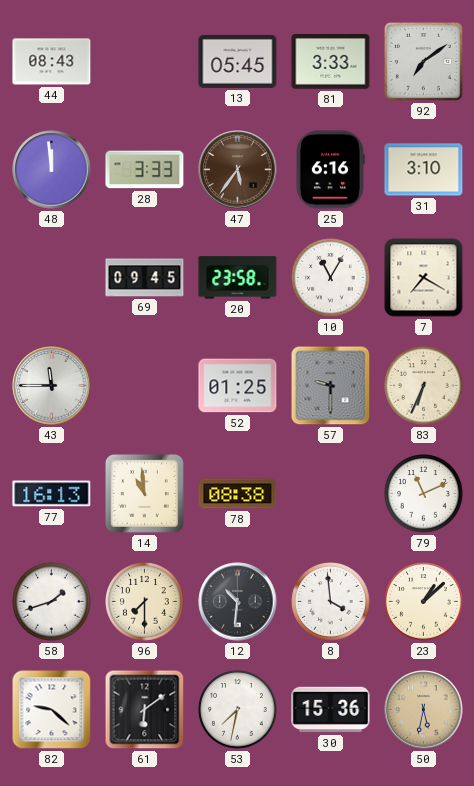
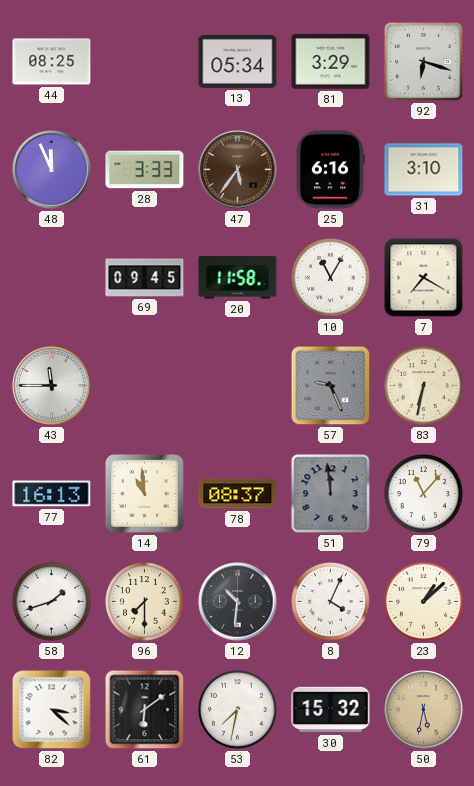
44: 08:43 -> 08:25
13: 05:45 -> 05:34
81: 3:33 -> 3:29
92: 7:09 -> 6:18
48: 11:59 -> 11:56
20: 23:58 -> 11:58
52: 01:25 -> none
57: 9:30 -> 9:26
83: 6:34 -> 6:32
78: 08:38 -> 08:37
51: none -> 11:59
79: 11:11 -> 11:07
8: 3:59 -> 4:04
82: 9:22 -> 3:22
30: 15:36 -> 15:32
